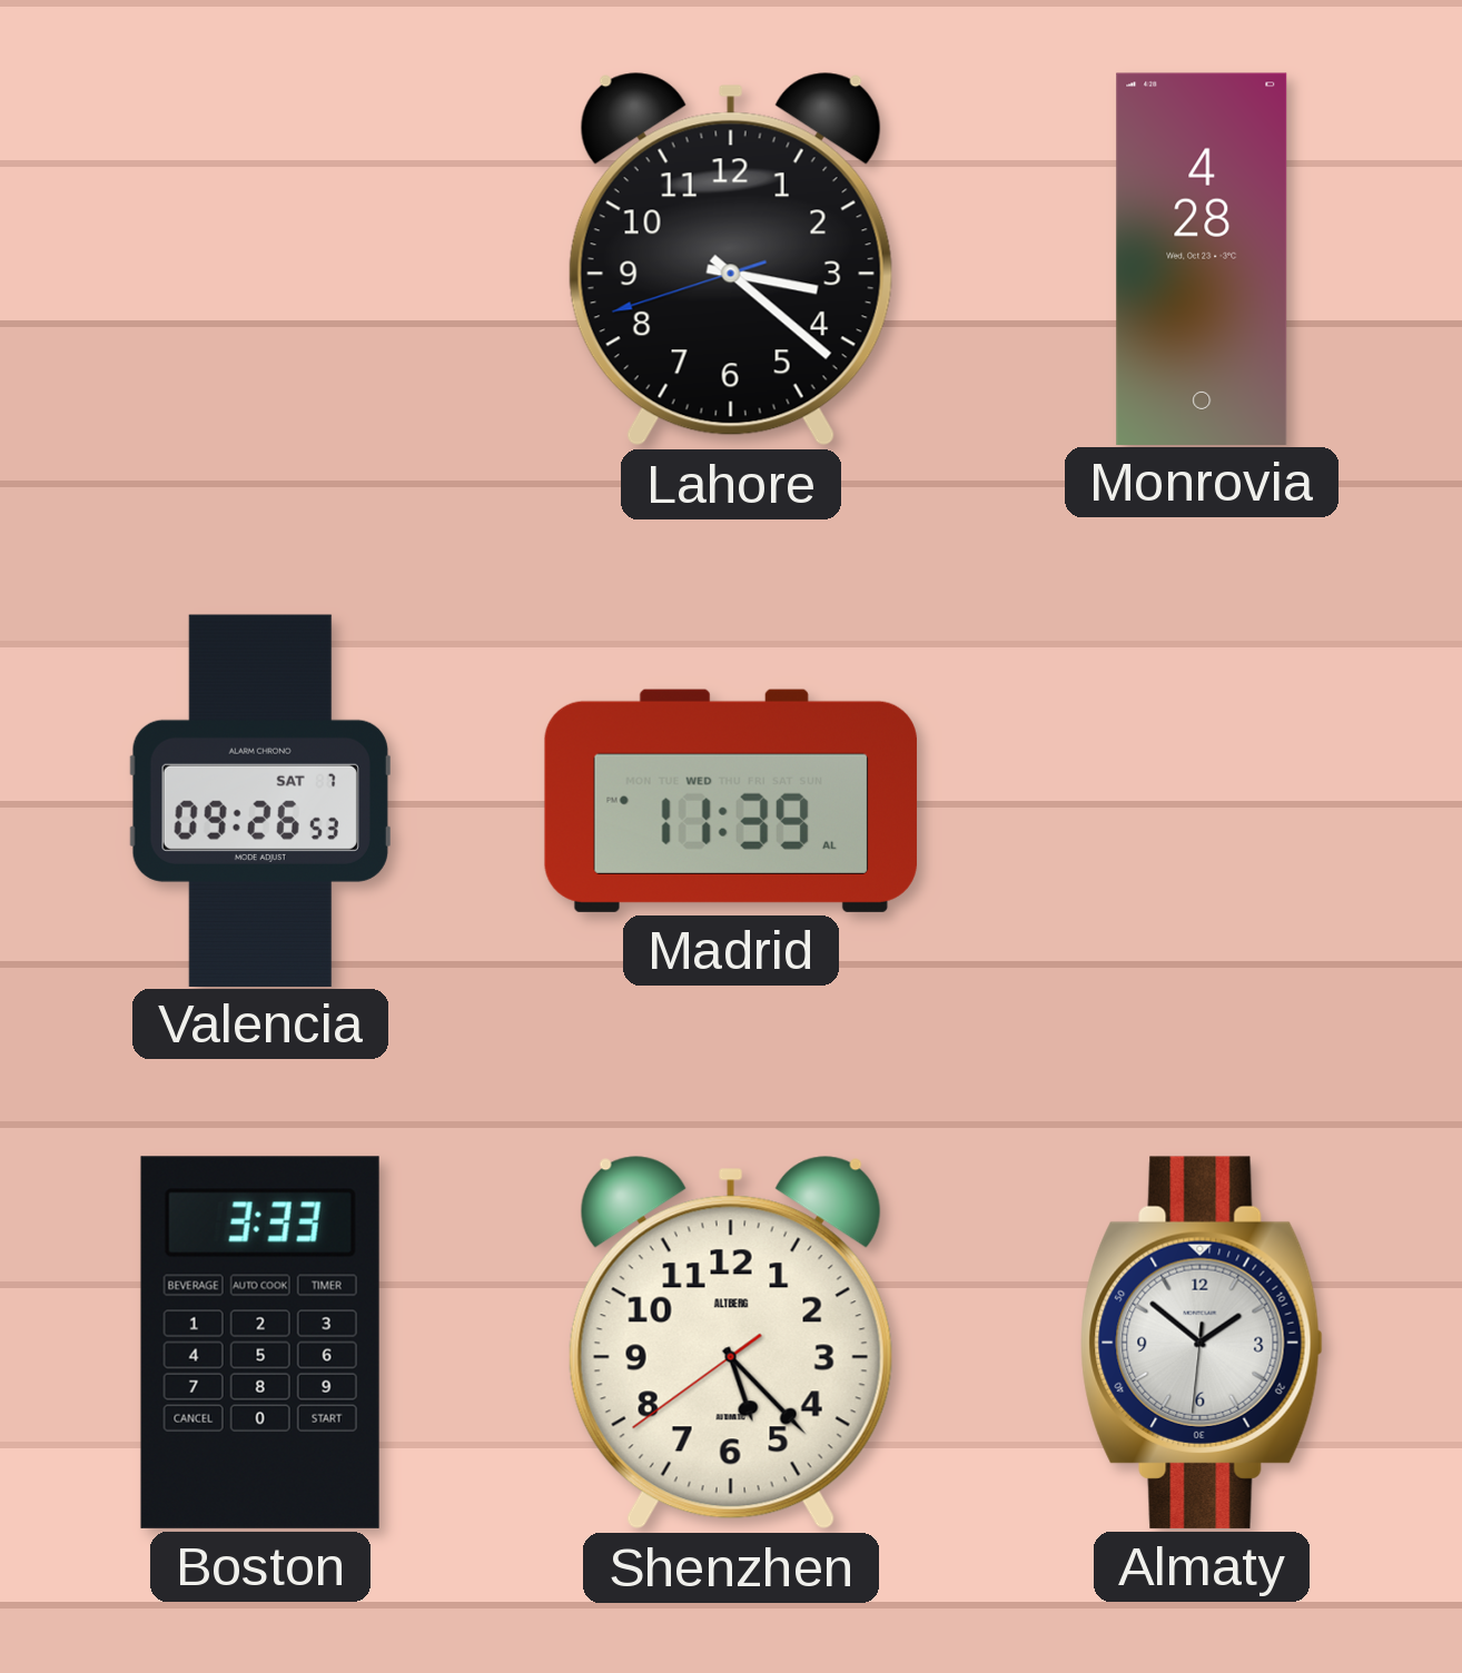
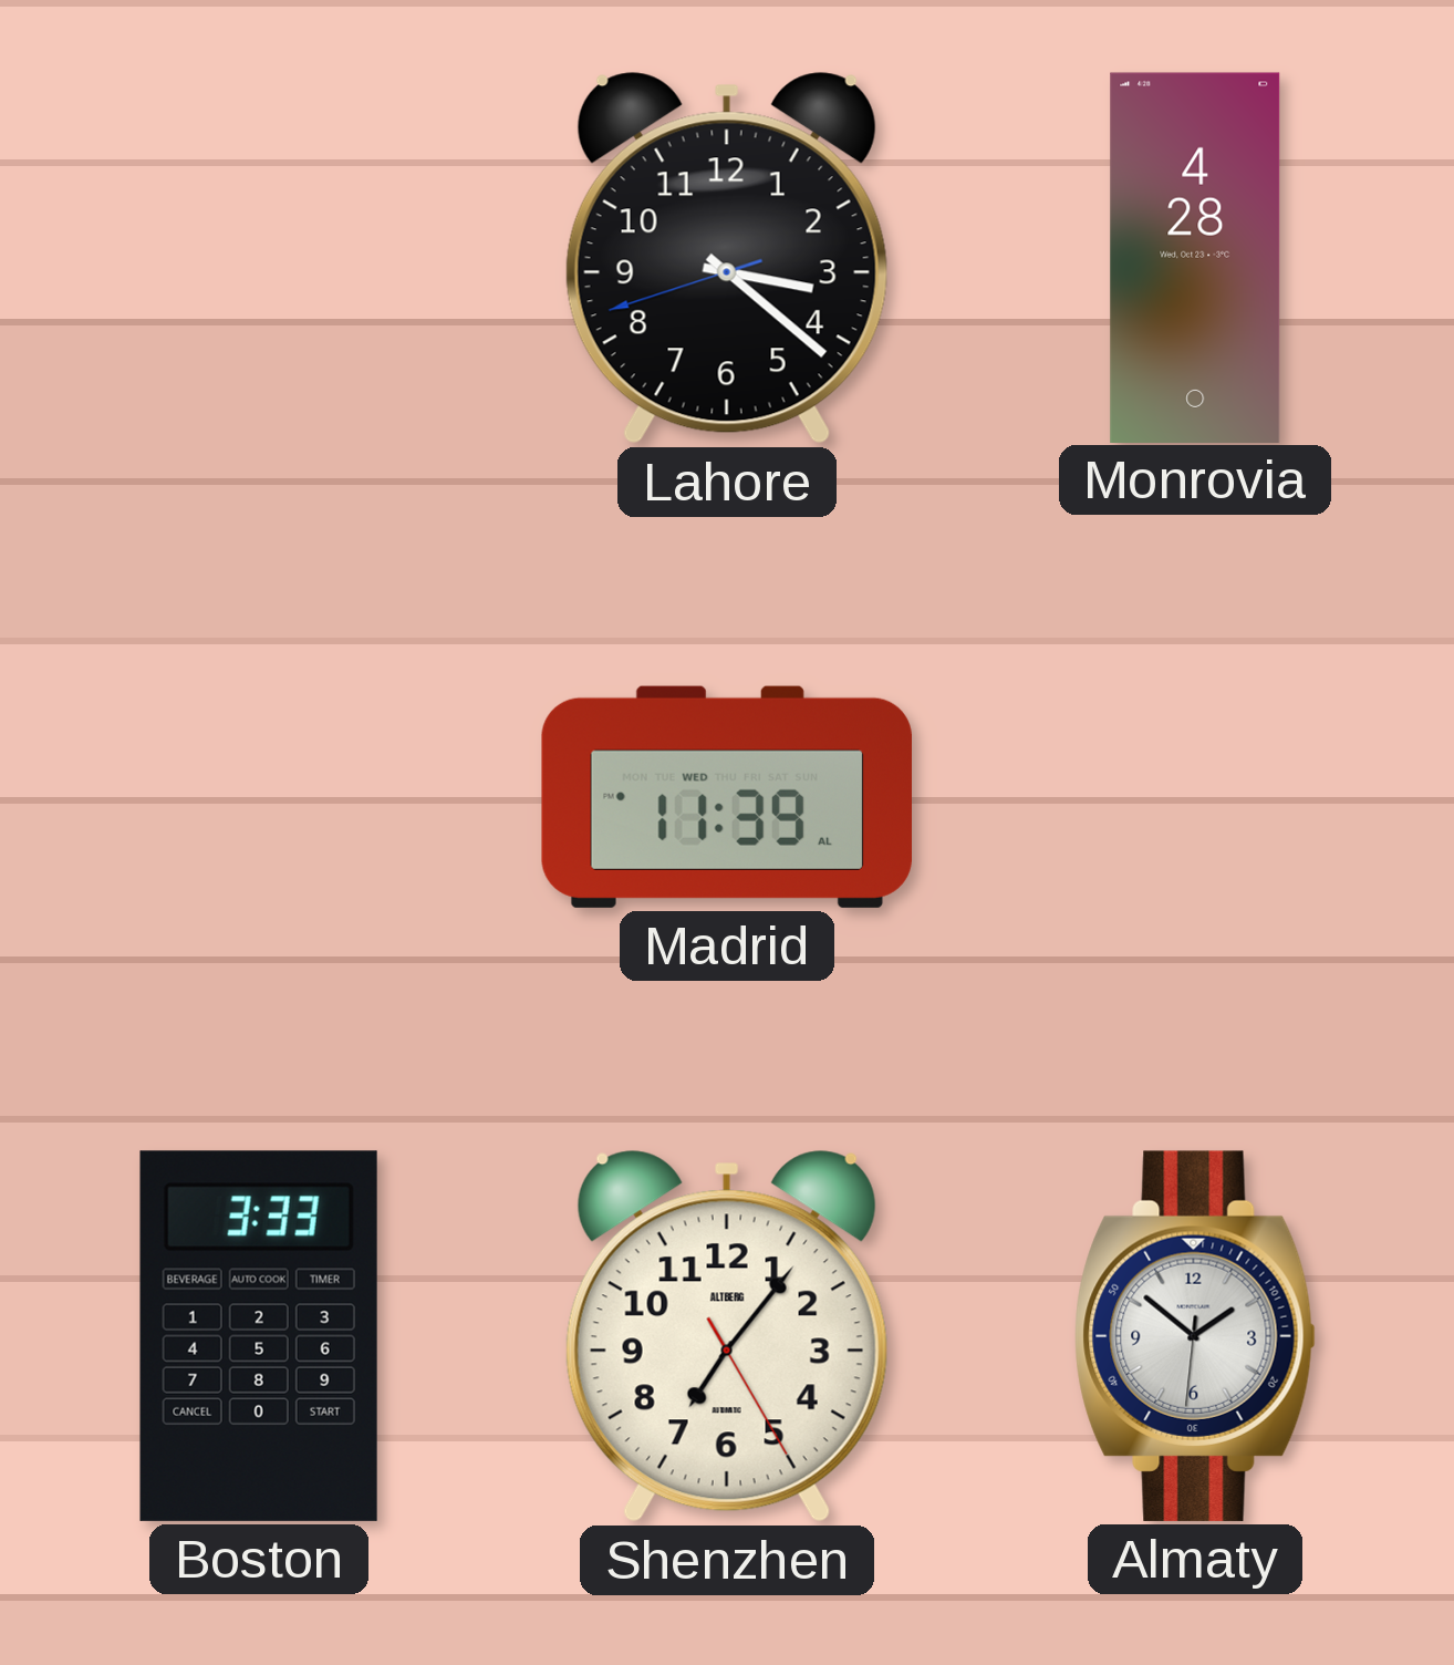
Valencia: 09:26 -> none
Shenzhen: 5:22 -> 7:06
